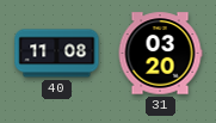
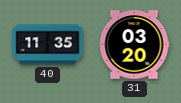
40: 11:08 -> 11:35
